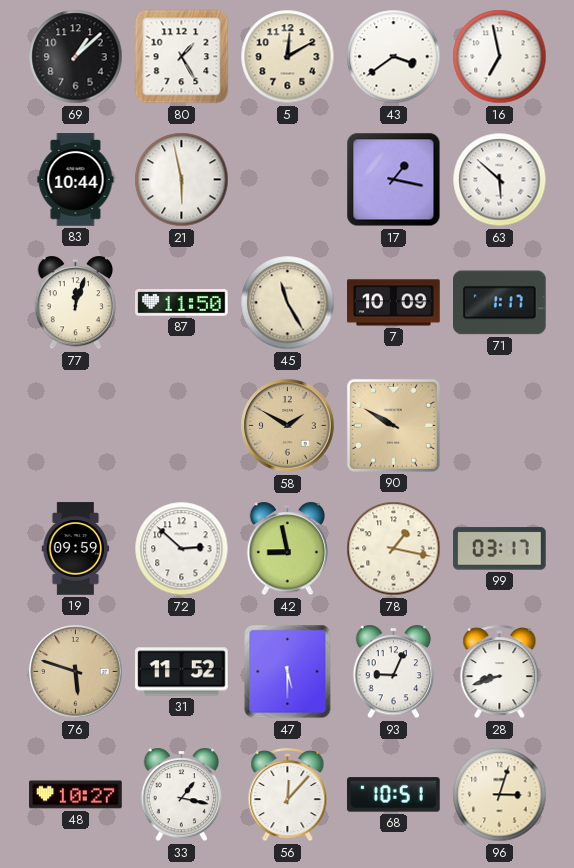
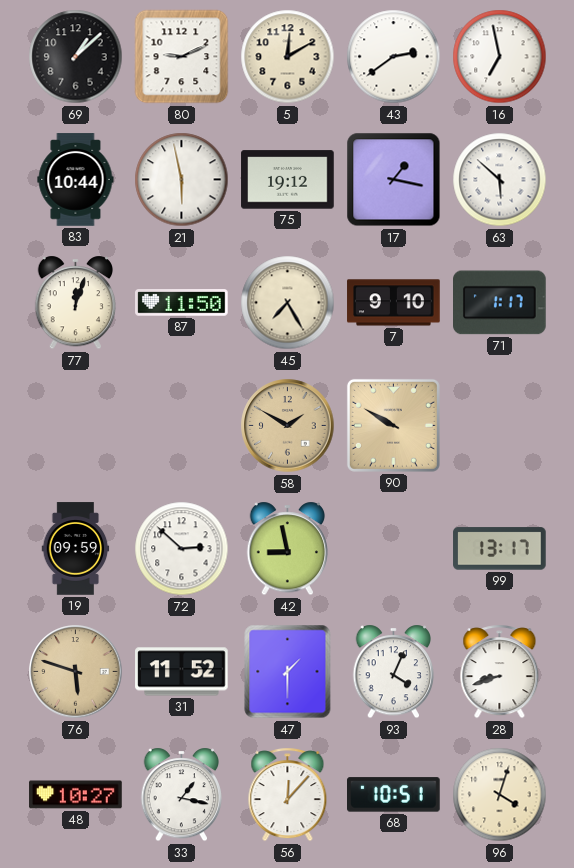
80: 1:25 -> 9:11
43: 3:39 -> 2:39
75: none -> 19:12
45: 11:25 -> 7:25
7: 10:09 -> 9:10
78: 1:17 -> none
99: 03:17 -> 13:17
47: 5:30 -> 1:30
93: 9:04 -> 4:04
96: 3:03 -> 4:03
